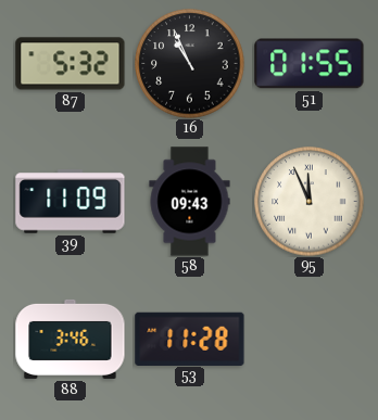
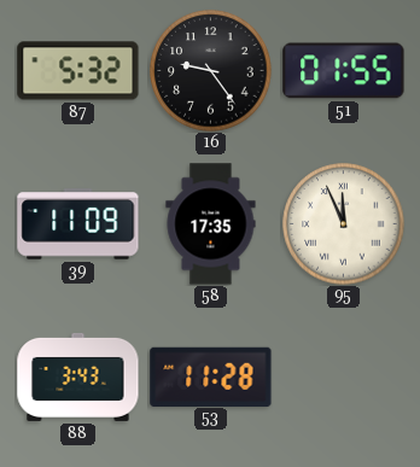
16: 10:56 -> 9:24
58: 09:43 -> 17:35
88: 3:46 -> 3:43
